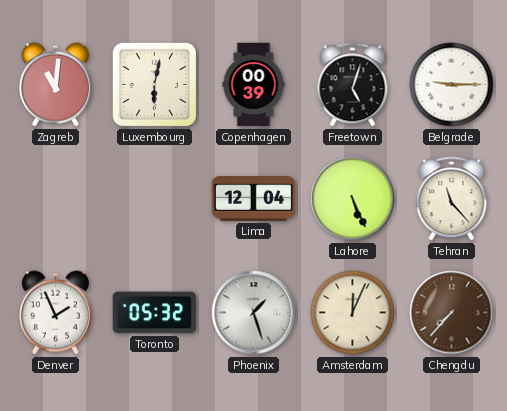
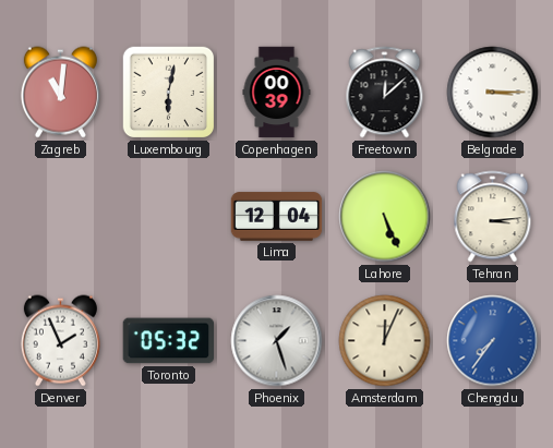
Freetown: 5:03 -> 12:08
Belgrade: 9:15 -> 3:15
Tehran: 11:23 -> 3:14
Chengdu: 7:37 -> 7:36
Chengdu dial: brown -> blue
